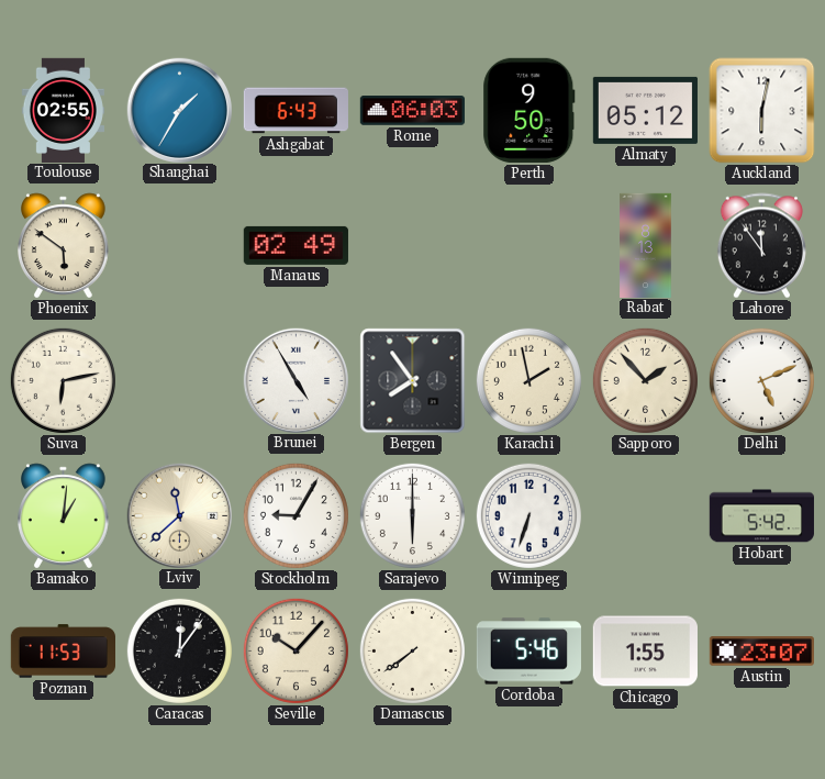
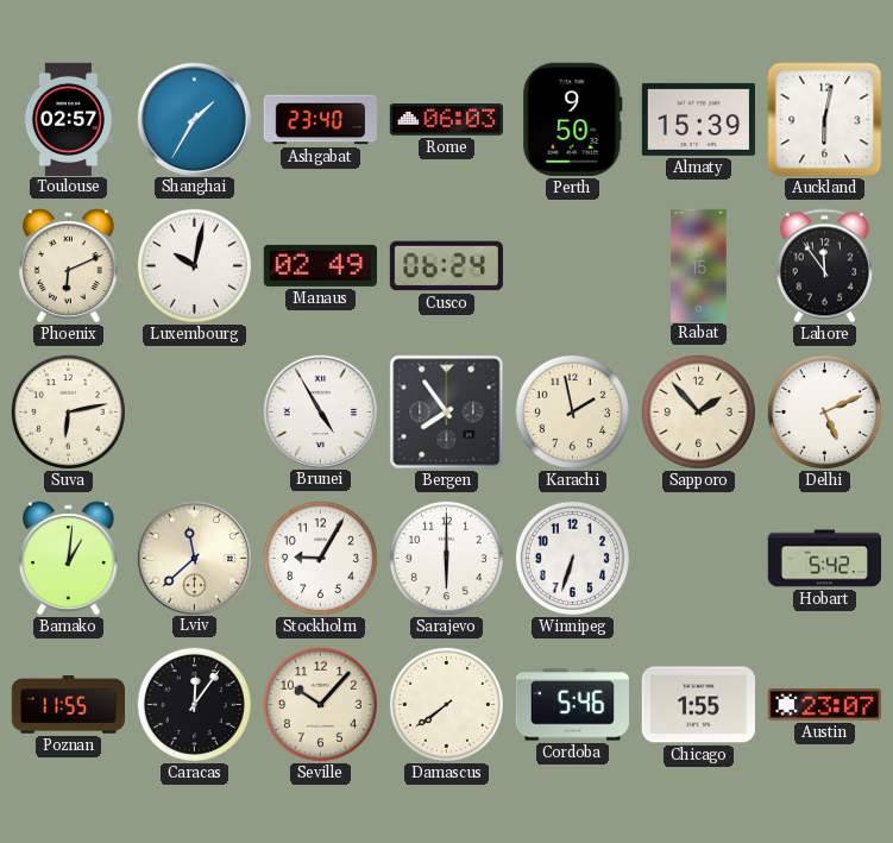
Toulouse: 02:55 -> 02:57
Ashgabat: 6:43 -> 23:40
Almaty: 05:12 -> 15:39
Phoenix: 5:51 -> 6:11
Luxembourg: none -> 10:02
Cusco: none -> 06:24
Rabat: 8:13 -> 8:15
Poznan: 11:53 -> 11:55
